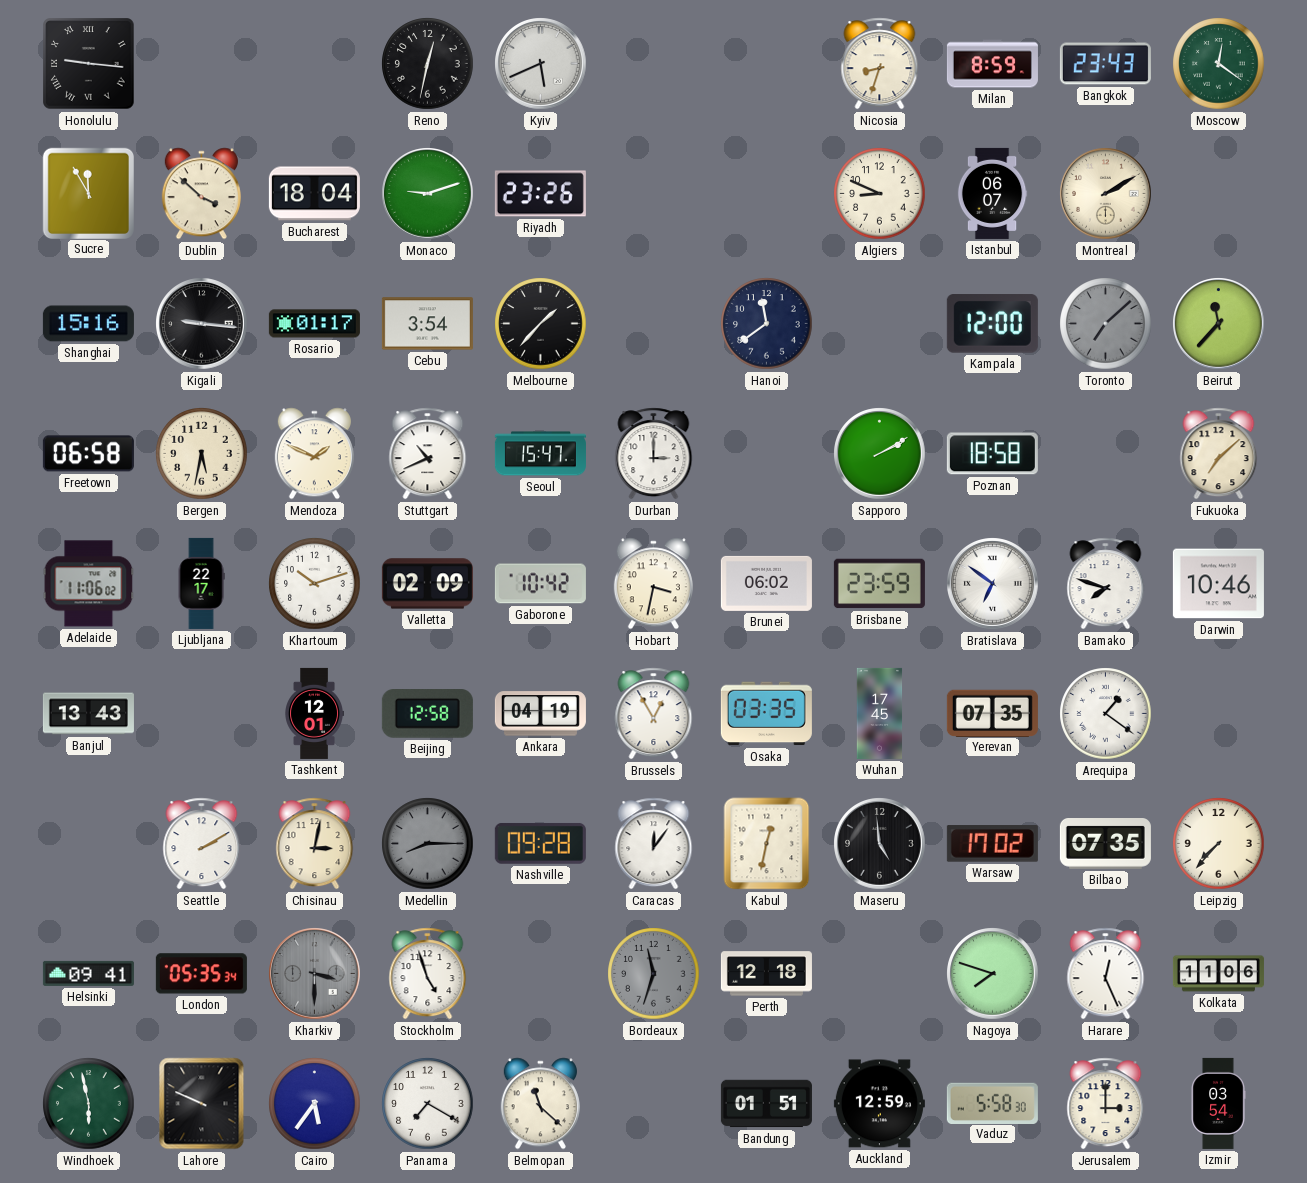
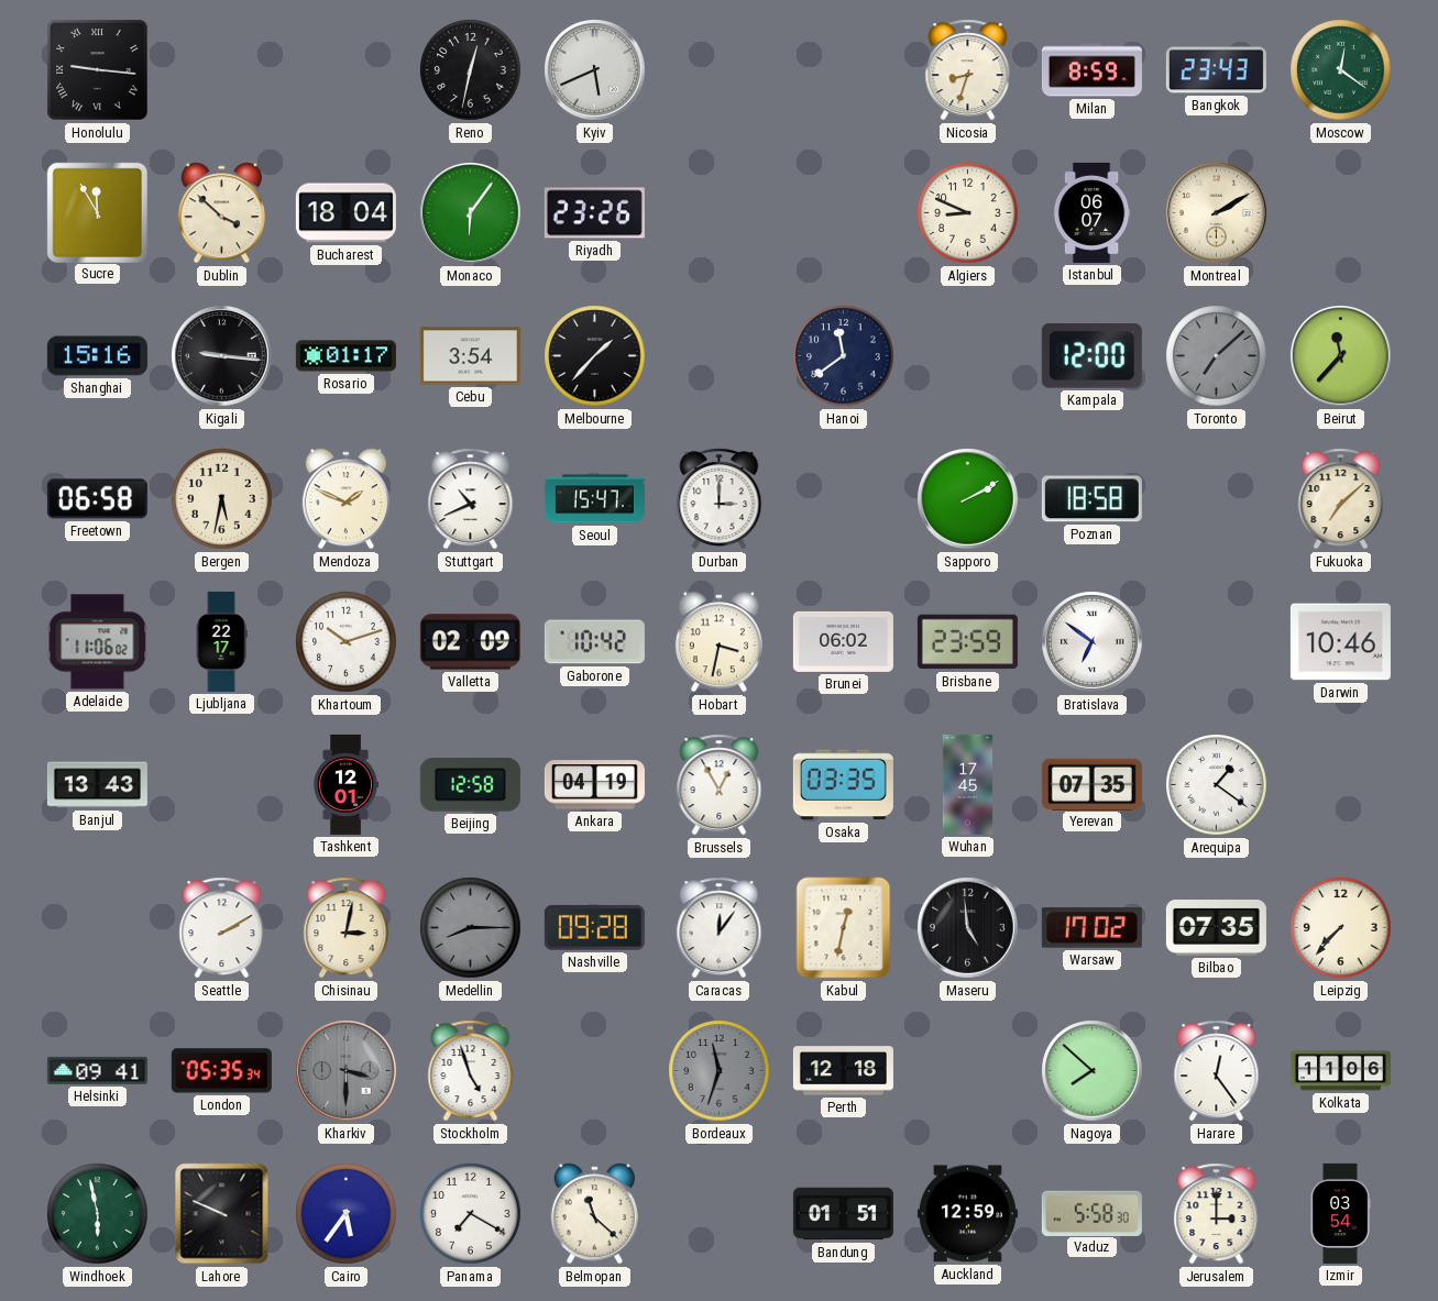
Monaco: 9:12 -> 6:06
Bamako: 7:48 -> none
Nagoya: 7:48 -> 7:52
Harare: 12:26 -> 12:24
